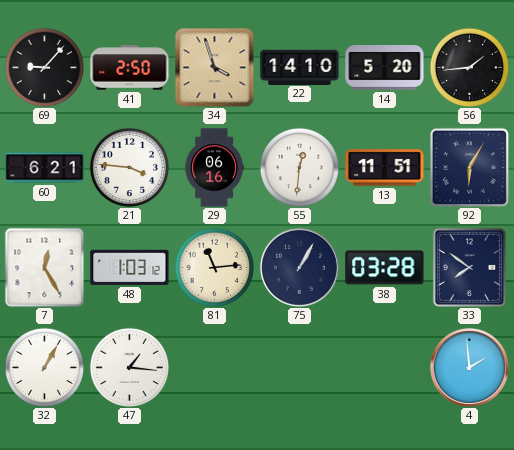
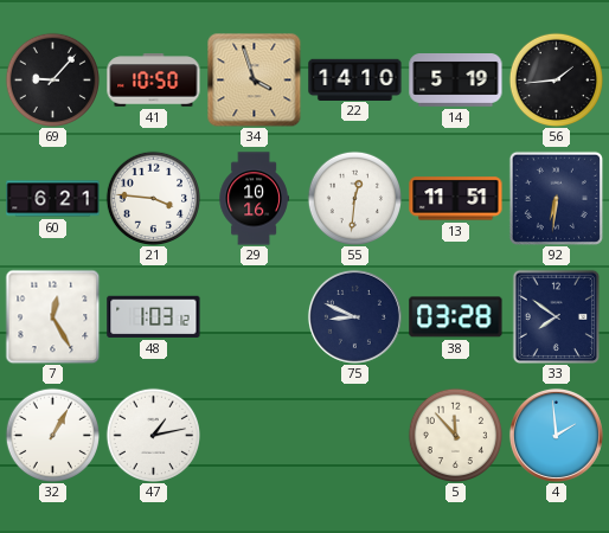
41: 2:50 -> 10:50
14: 5:20 -> 5:19
29: 06:16 -> 10:16
92: 6:05 -> 6:31
81: 11:14 -> none
75: 1:05 -> 8:49
47: 1:16 -> 1:13
5: none -> 11:53
